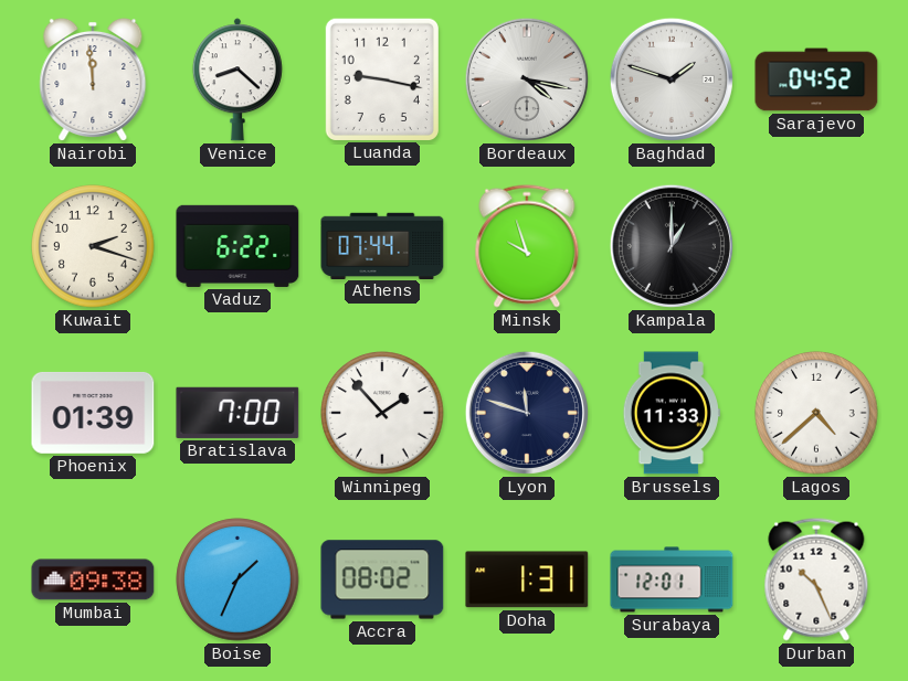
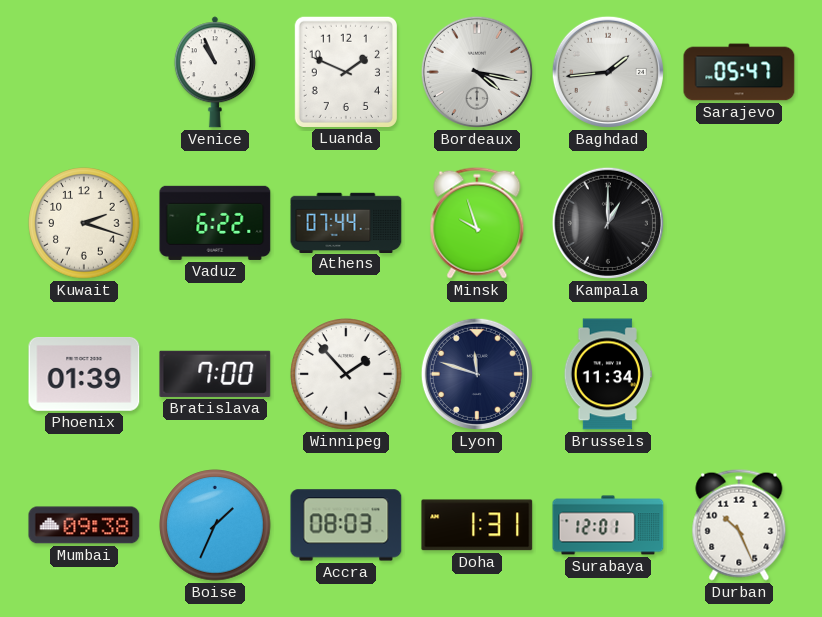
Nairobi: 11:59 -> none
Venice: 8:22 -> 10:56
Luanda: 9:17 -> 1:49
Baghdad: 1:48 -> 1:44
Sarajevo: 04:52 -> 05:47
Brussels: 11:33 -> 11:34
Lagos: 4:38 -> none
Accra: 08:02 -> 08:03
